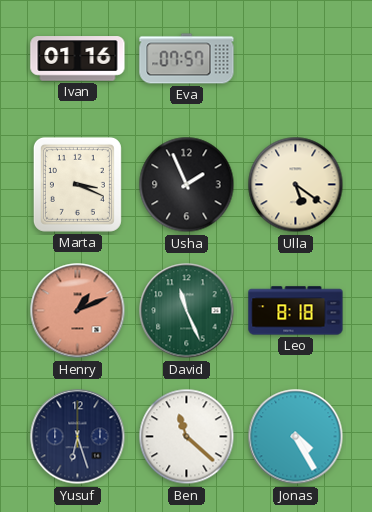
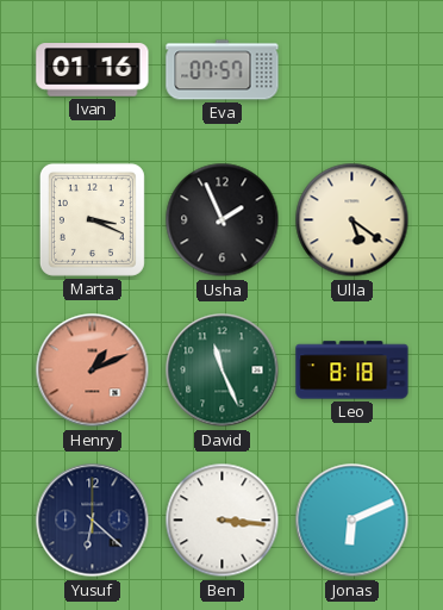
Yusuf: 6:27 -> 6:22
Ben: 11:22 -> 3:16
Jonas: 4:25 -> 6:11
